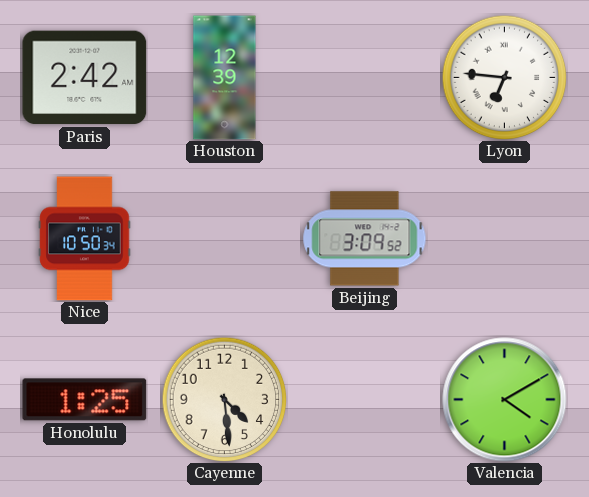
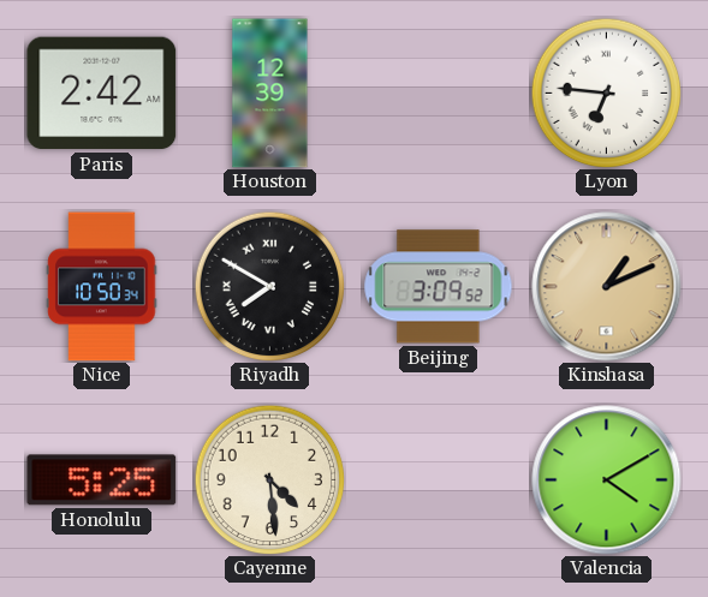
Riyadh: none -> 7:50
Kinshasa: none -> 1:11
Honolulu: 1:25 -> 5:25
